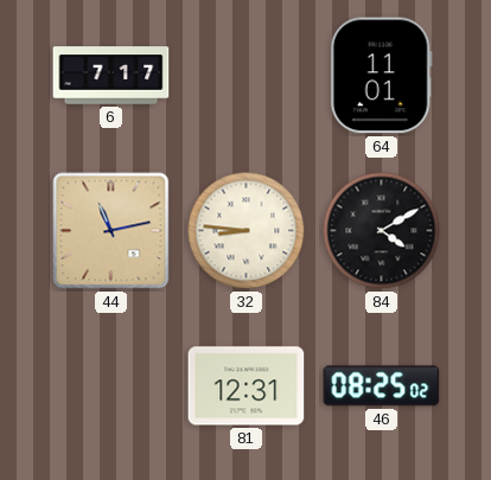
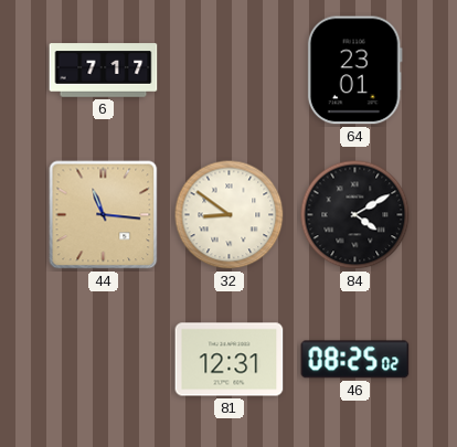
64: 11:01 -> 23:01
44: 11:13 -> 11:16
32: 8:46 -> 8:51
